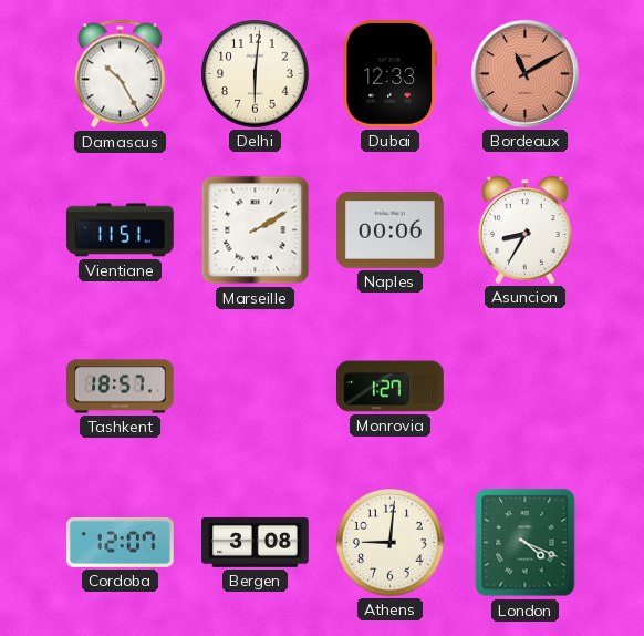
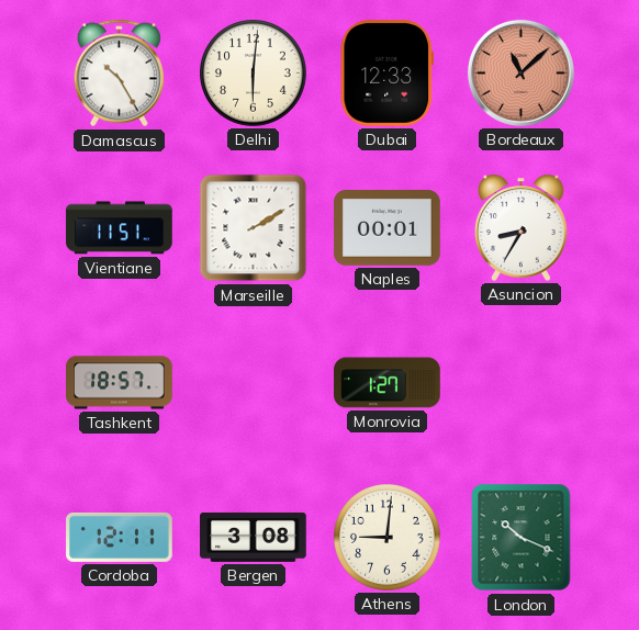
Bordeaux: 11:10 -> 11:08
Naples: 00:06 -> 00:01
Cordoba: 12:07 -> 12:11
London: 4:19 -> 10:19
